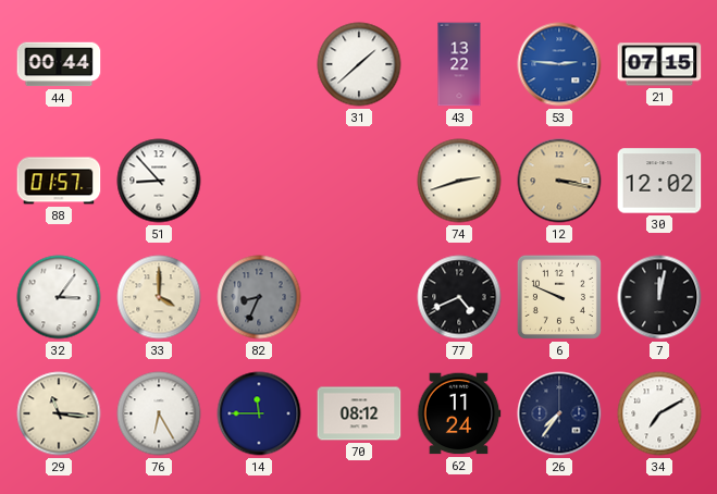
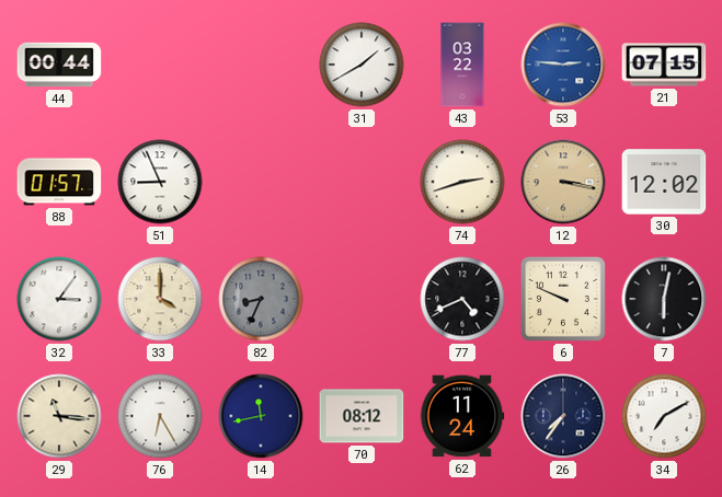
31: 1:38 -> 1:40
43: 13:22 -> 03:22
51: 8:53 -> 8:56
7: 12:02 -> 6:02
14: 11:45 -> 11:43
